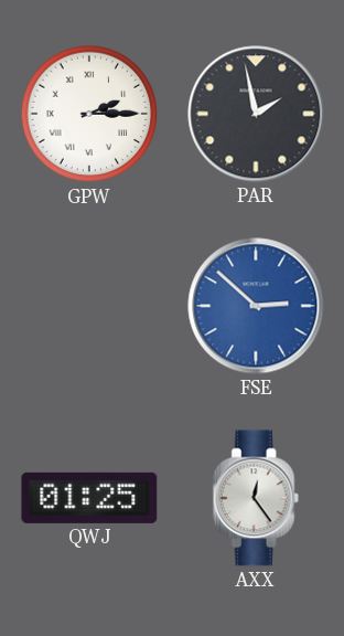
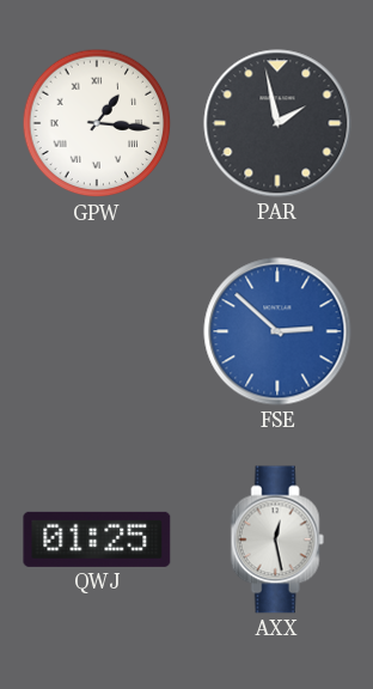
GPW: 2:15 -> 1:16
AXX: 12:24 -> 12:28
